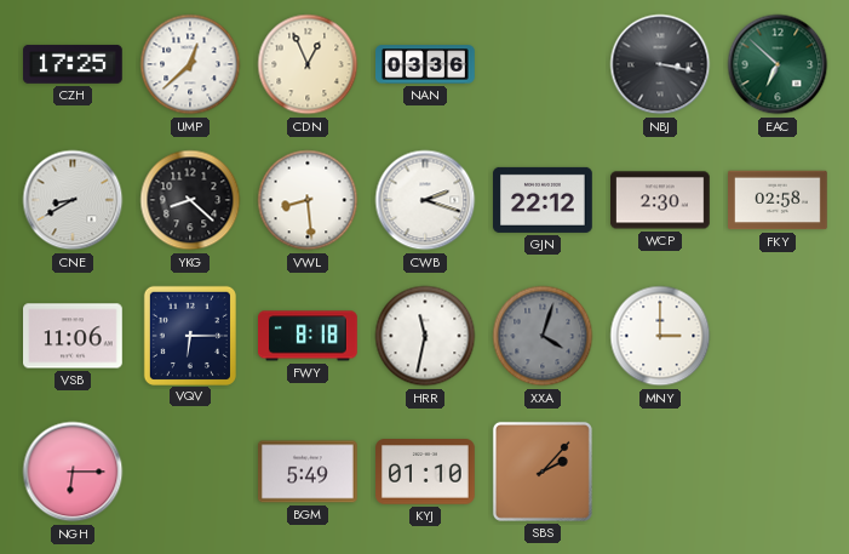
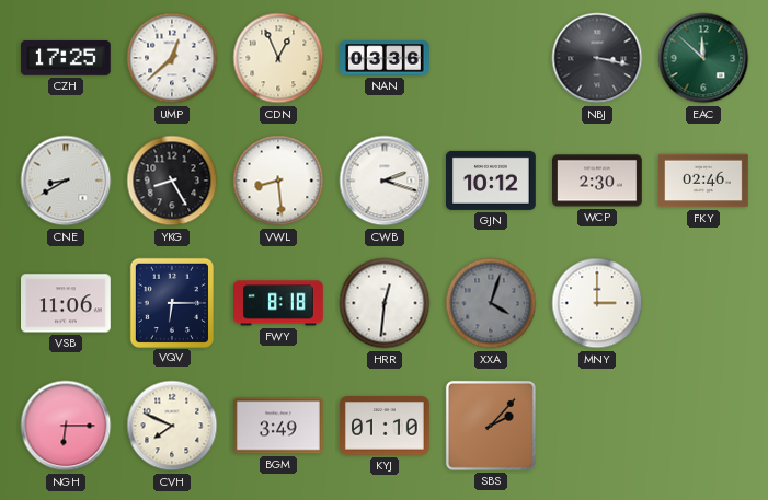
EAC: 6:52 -> 11:52
YKG: 8:22 -> 8:25
GJN: 22:12 -> 10:12
FKY: 02:58 -> 02:46
HRR: 11:32 -> 12:31
CVH: none -> 7:49
BGM: 5:49 -> 3:49
